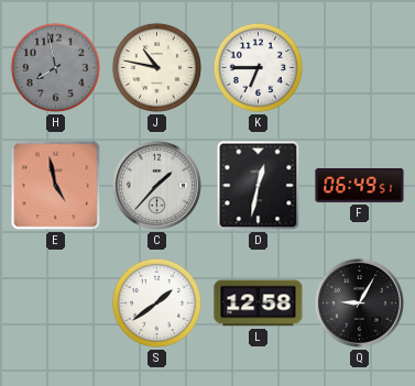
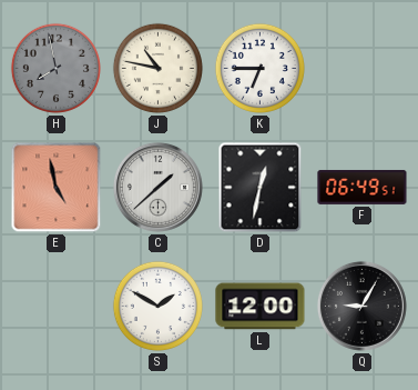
C: 1:37 -> 1:38
S: 1:39 -> 1:50
L: 12:58 -> 12:00
